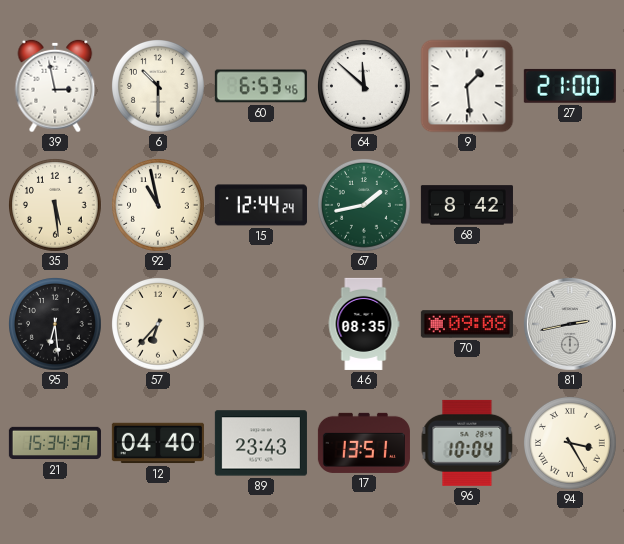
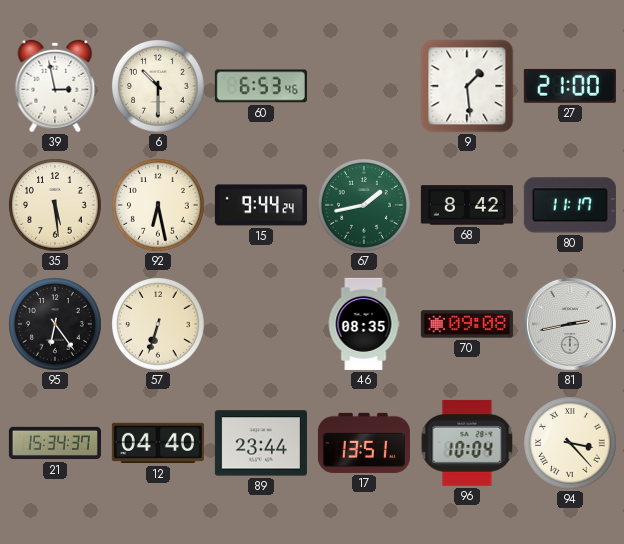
64: 11:52 -> none
92: 10:58 -> 6:28
15: 12:44 -> 9:44
80: none -> 11:17
95: 6:29 -> 6:24
57: 6:37 -> 6:33
89: 23:43 -> 23:44
94: 3:25 -> 3:23
